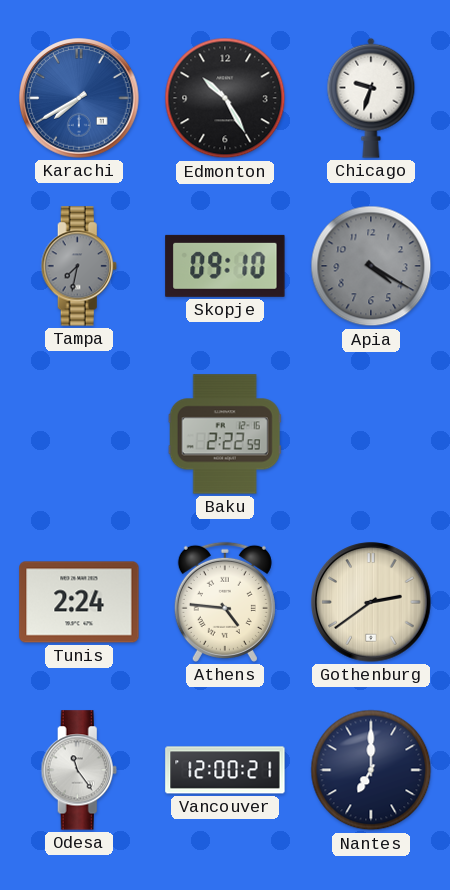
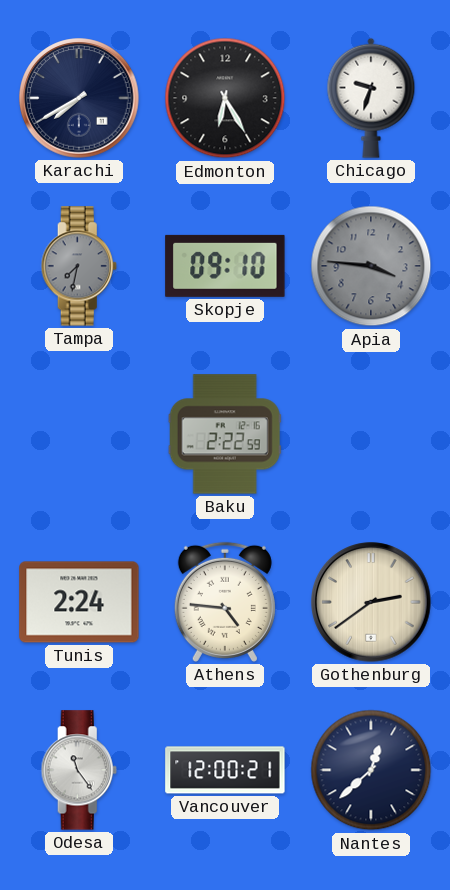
Karachi dial: blue -> navy
Edmonton: 10:25 -> 6:25
Apia: 4:20 -> 3:46
Nantes: 7:00 -> 12:38
